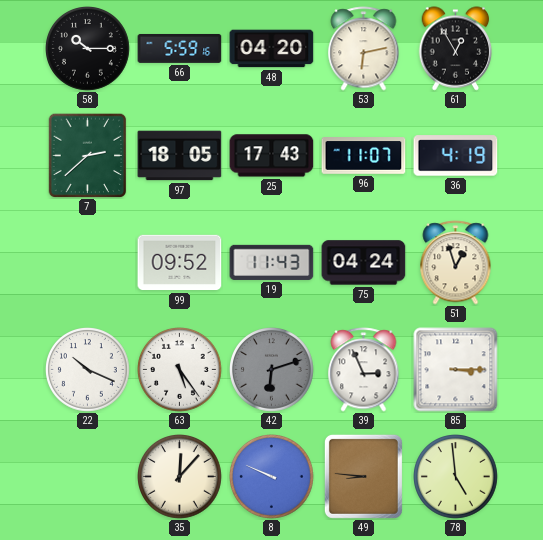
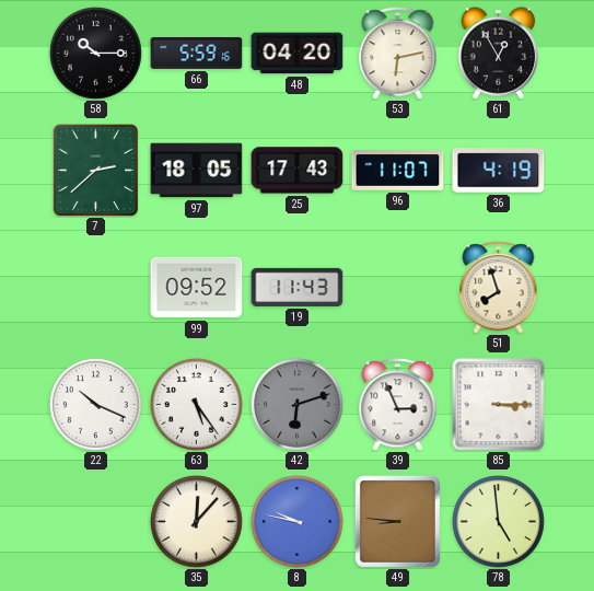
75: 04:24 -> none
51: 12:57 -> 7:57
8: 9:49 -> 9:47
